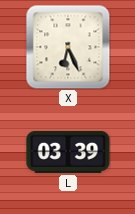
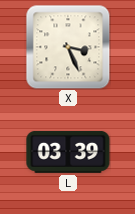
X: 6:26 -> 3:26
